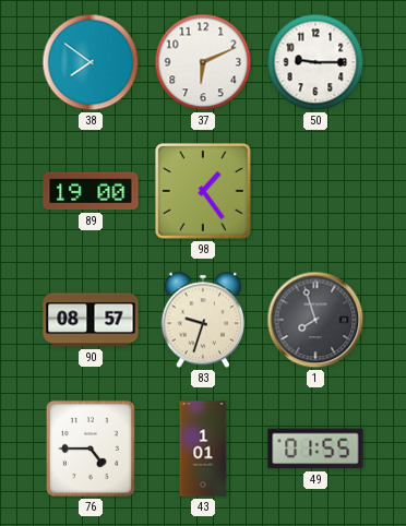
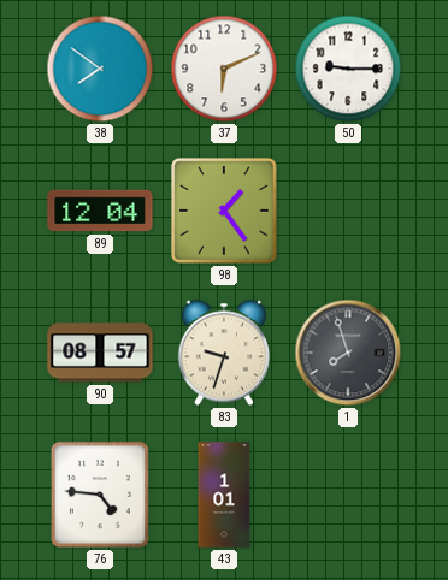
89: 19:00 -> 12:04
76: 4:45 -> 4:46
49: 01:55 -> none
